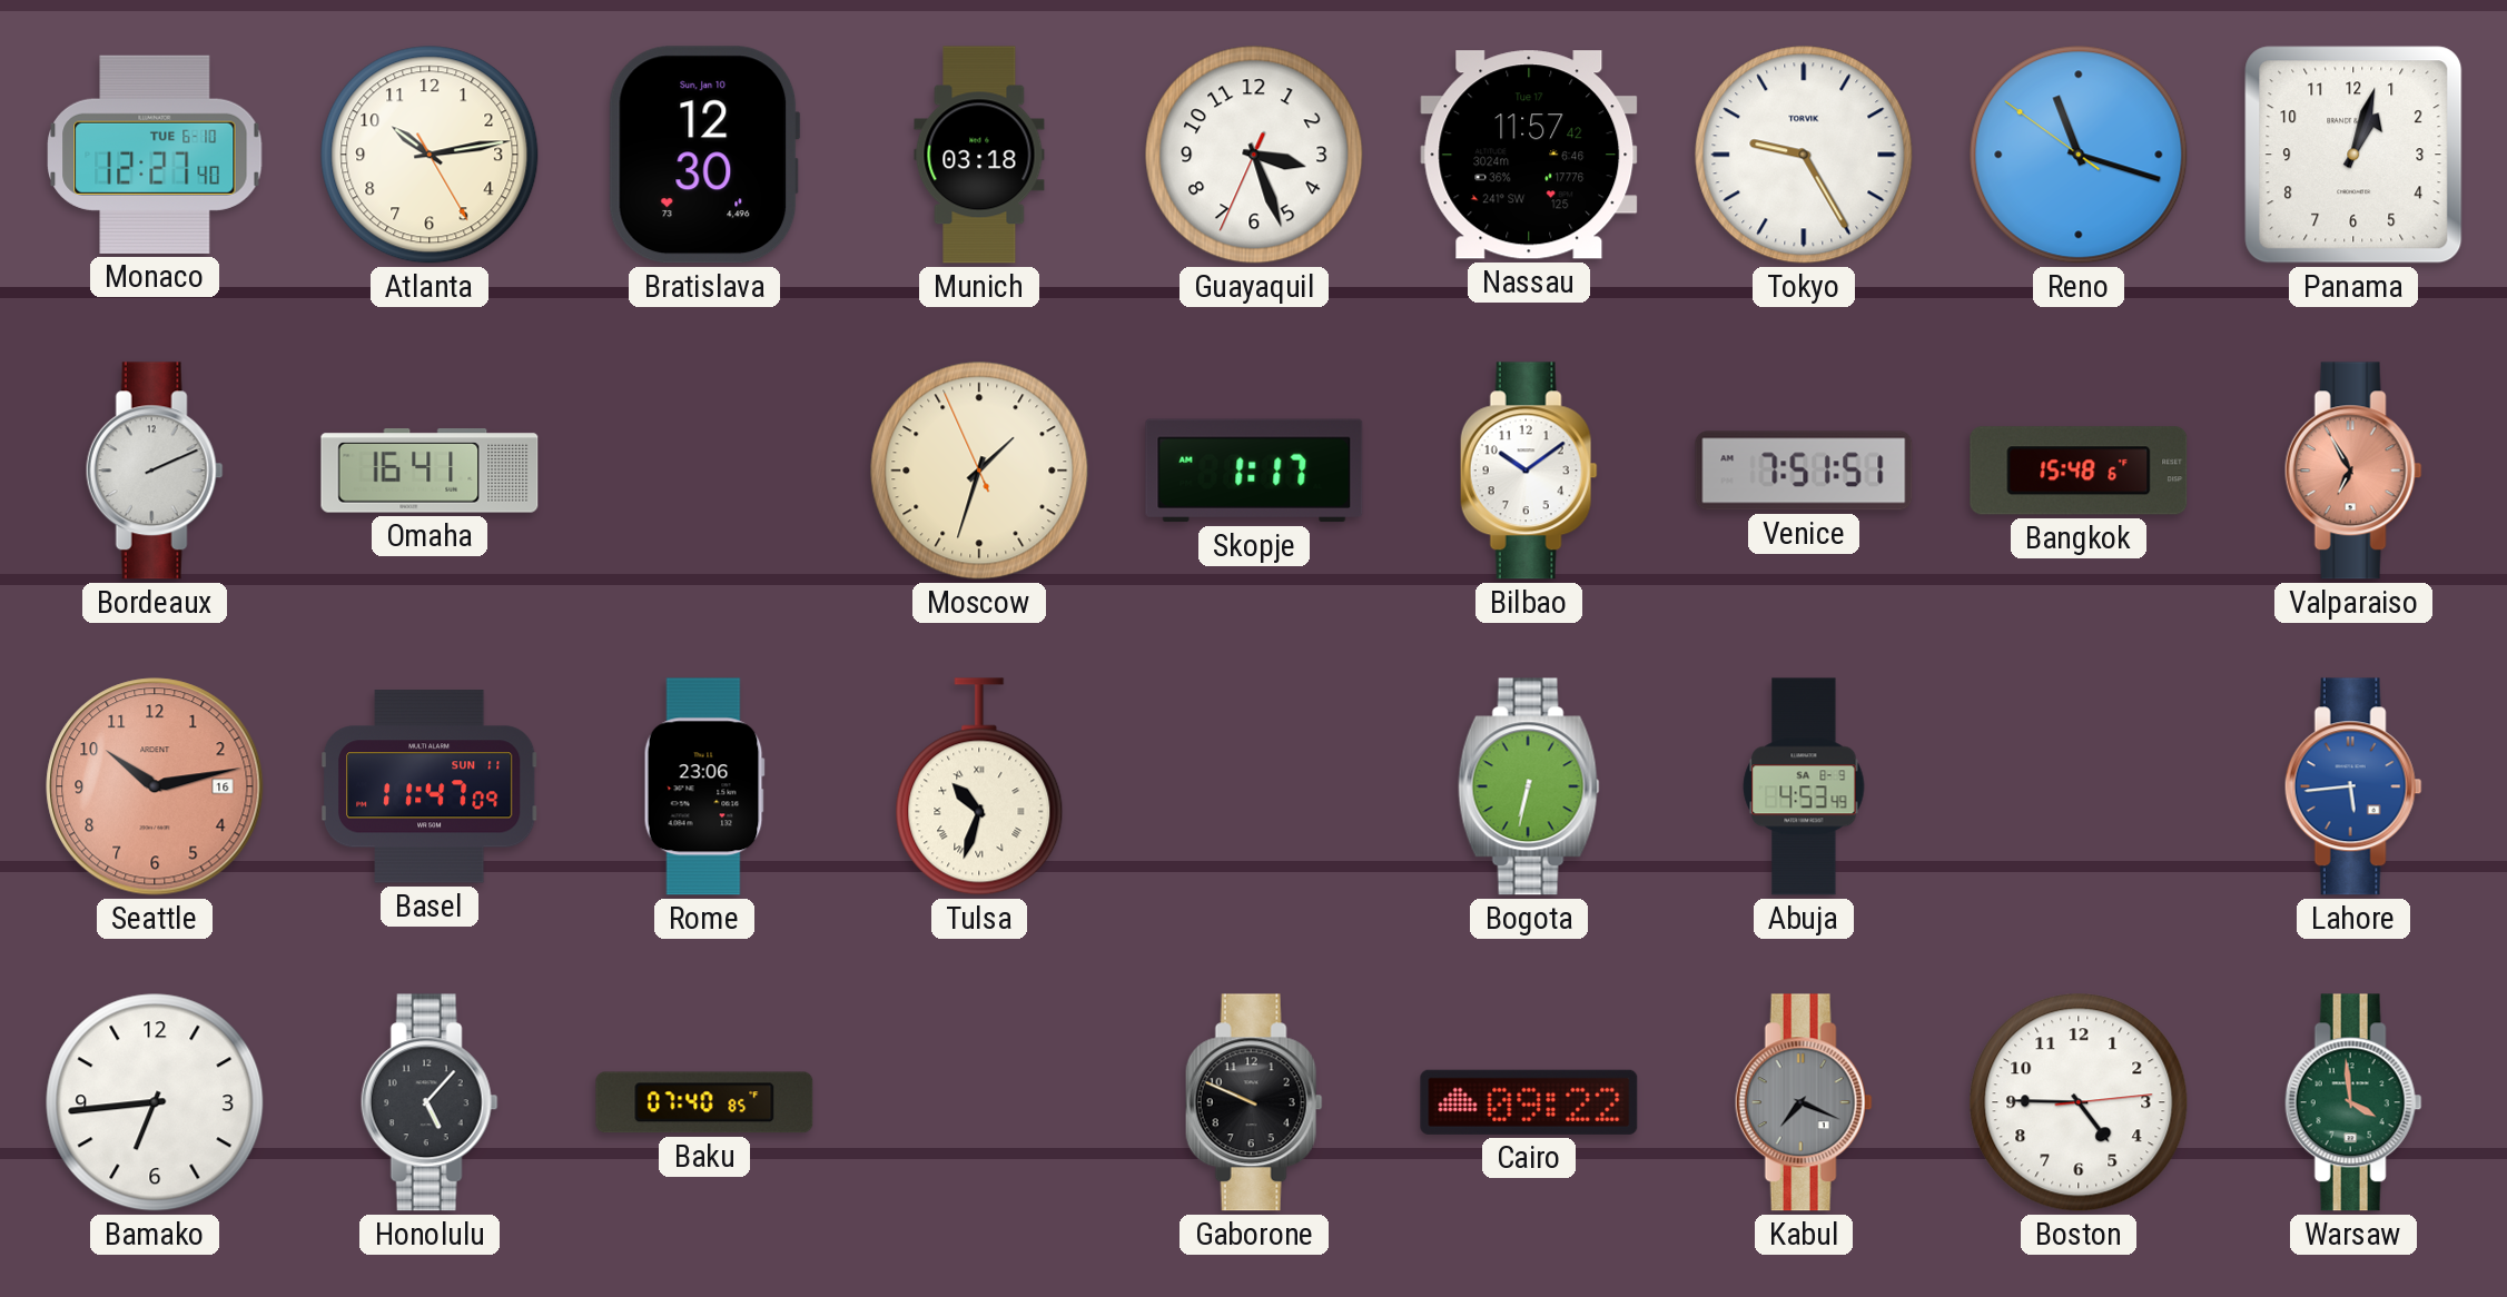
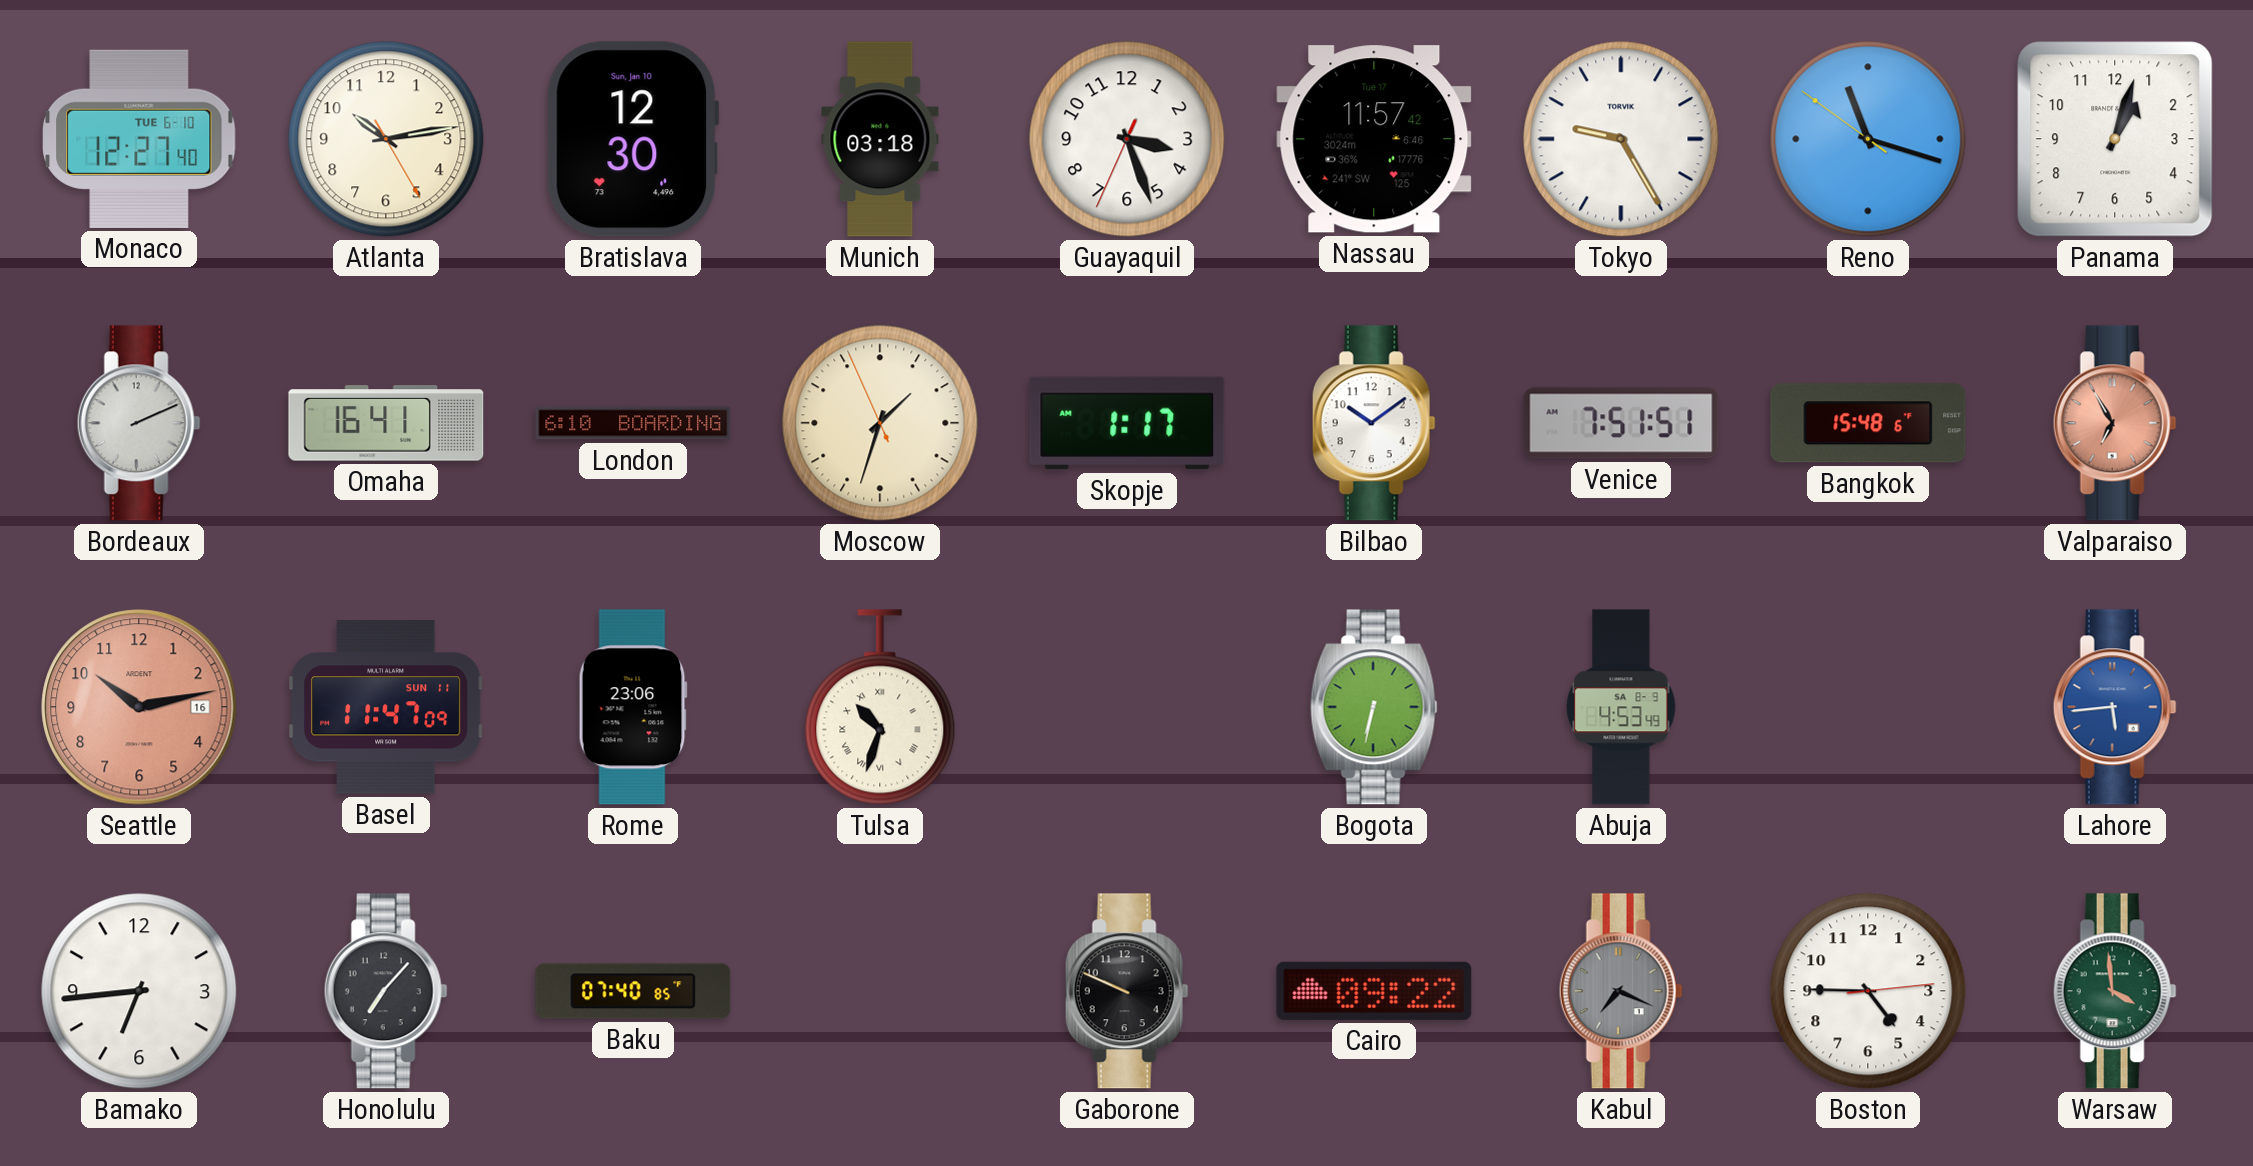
London: none -> 6:10
Honolulu: 5:07 -> 7:07
